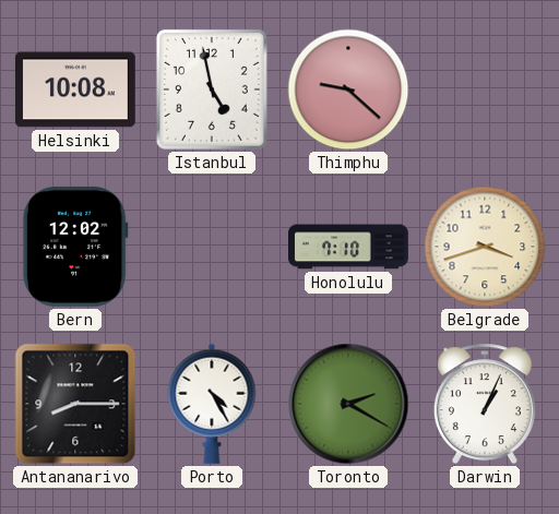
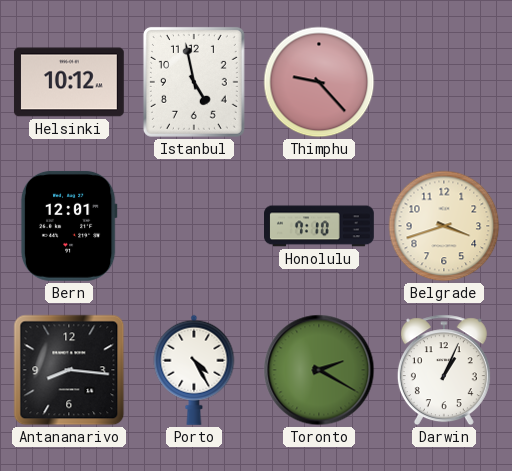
Helsinki: 10:08 -> 10:12
Thimphu: 9:22 -> 9:23
Bern: 12:02 -> 12:01
Antananarivo: 8:15 -> 8:16
